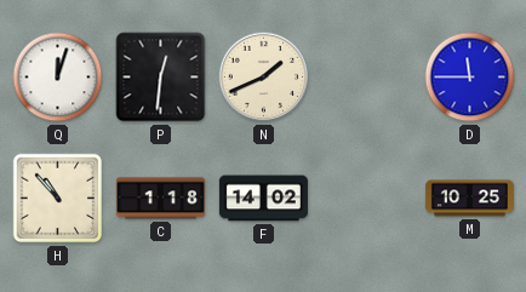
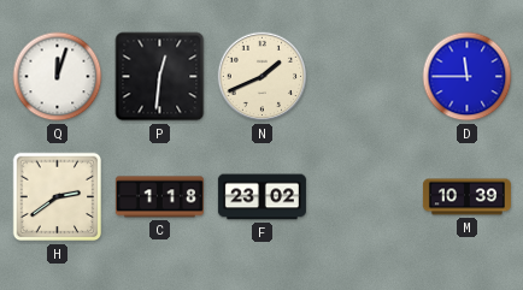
H: 10:53 -> 2:39
F: 14:02 -> 23:02
M: 10:25 -> 10:39
